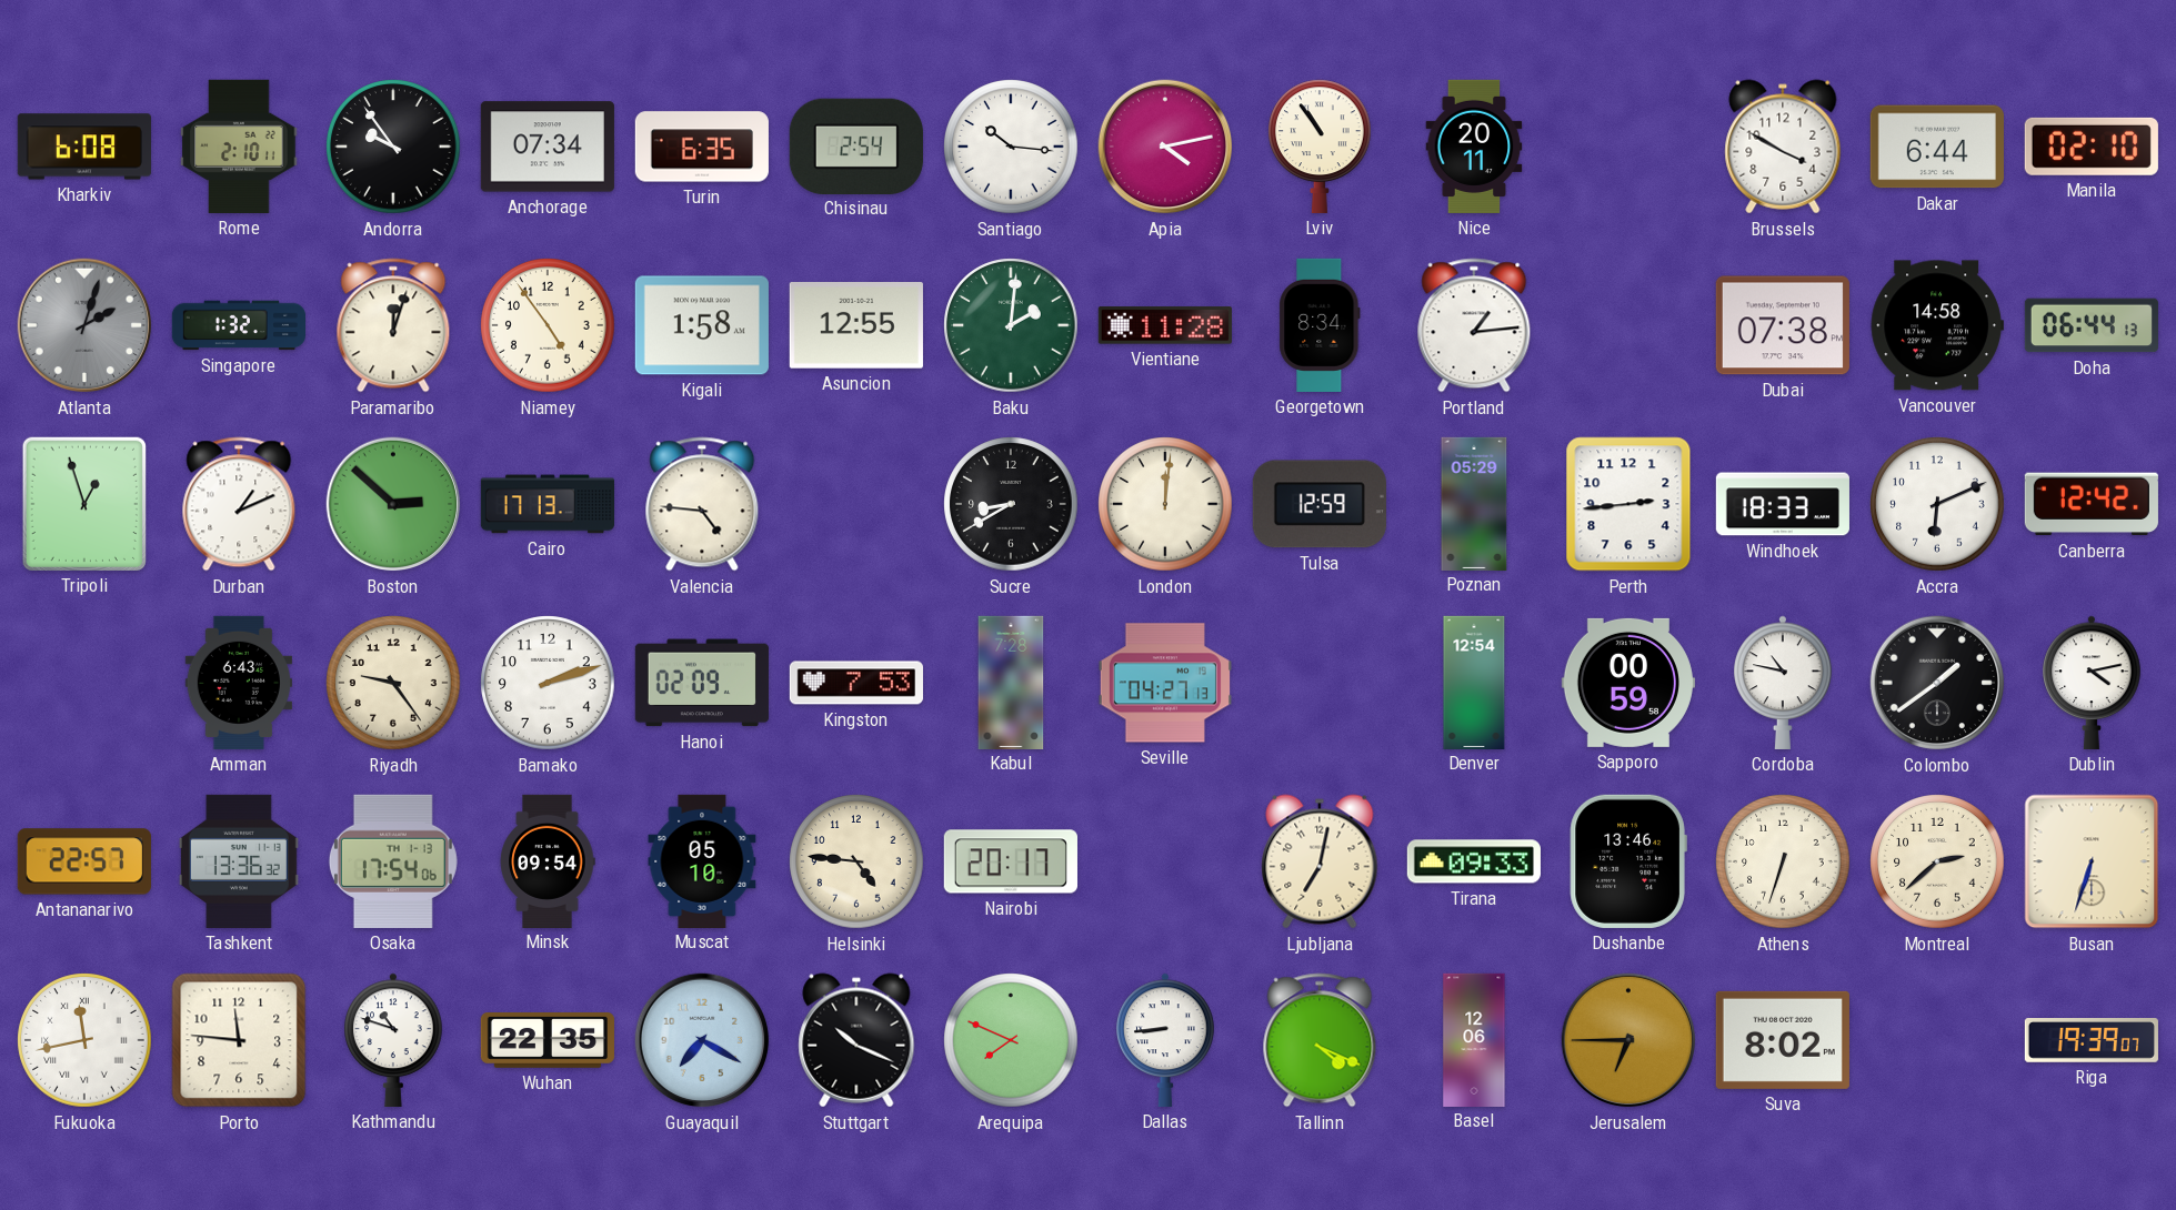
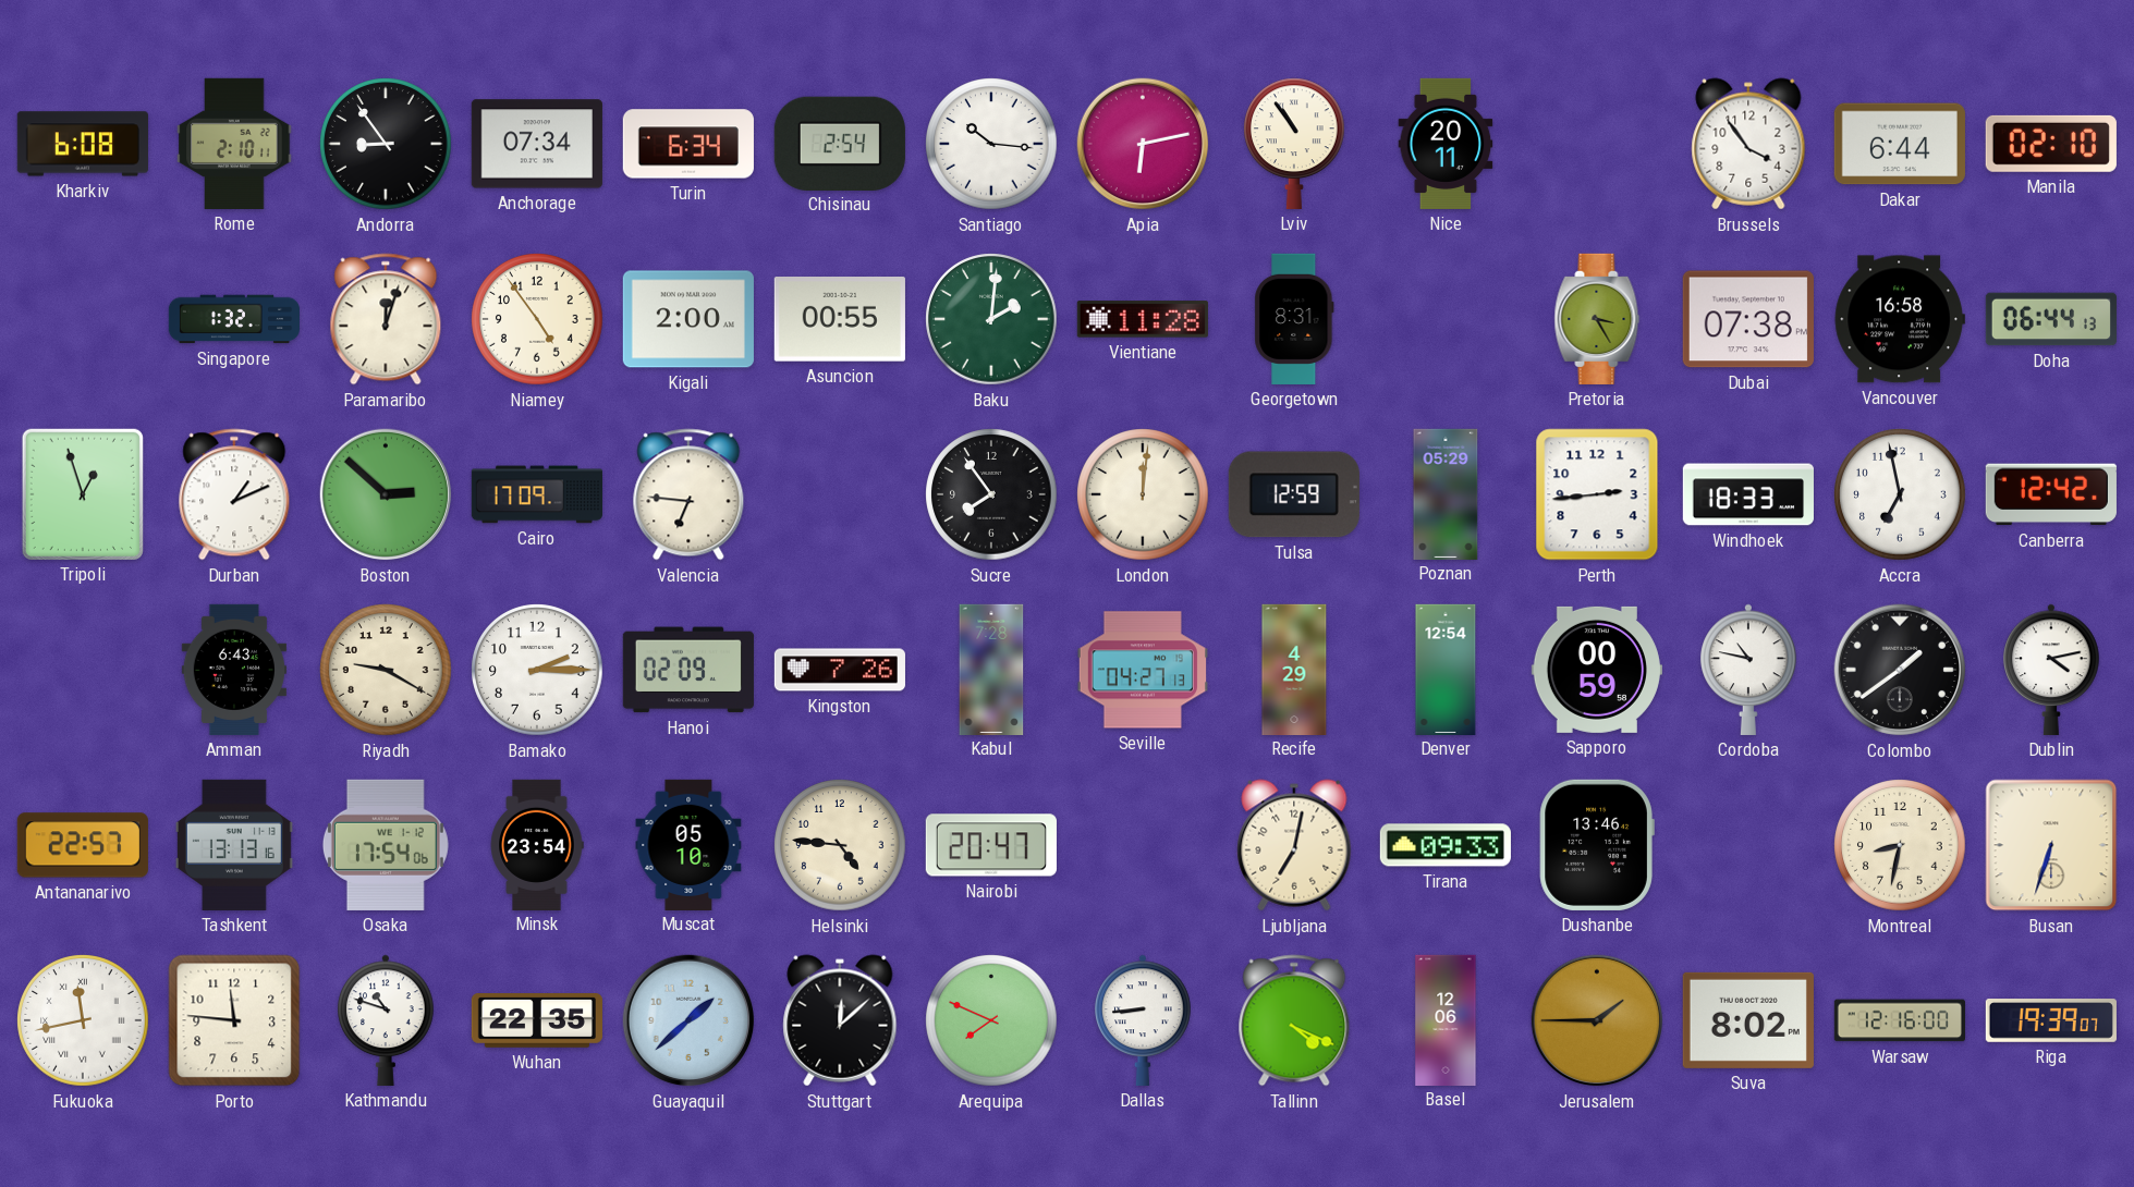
Andorra: 9:54 -> 8:54
Turin: 6:35 -> 6:34
Apia: 4:13 -> 6:13
Brussels: 3:50 -> 3:54
Atlanta: 2:03 -> none
Kigali: 1:58 -> 2:00
Asuncion: 12:55 -> 00:55
Georgetown: 8:34 -> 8:31
Portland: 1:14 -> none
Pretoria: none -> 3:25
Vancouver: 14:58 -> 16:58
Cairo: 17:13 -> 17:09
Valencia: 4:46 -> 6:46
Sucre: 8:40 -> 7:54
Accra: 6:11 -> 6:58
Riyadh: 9:24 -> 9:20
Bamako: 2:12 -> 2:15
Kingston: 7:53 -> 7:26
Recife: none -> 4:29
Tashkent: 13:36 -> 13:13
Osaka date: TH 1-13 -> WE 1-12
Minsk: 09:54 -> 23:54
Nairobi: 20:17 -> 20:47
Athens: 6:33 -> none
Montreal: 2:38 -> 8:32
Guayaquil: 7:20 -> 1:38
Stuttgart: 10:19 -> 12:08
Jerusalem: 6:45 -> 1:45
Warsaw: none -> 12:16
